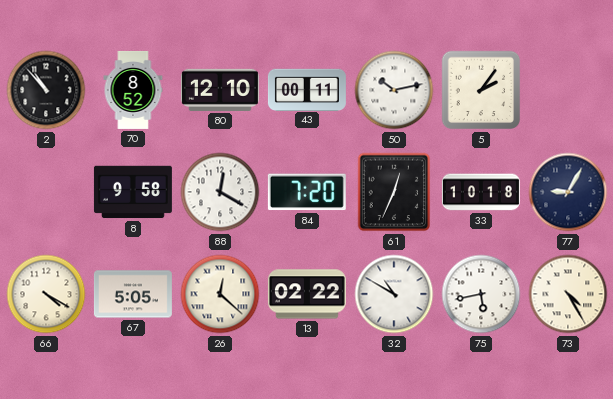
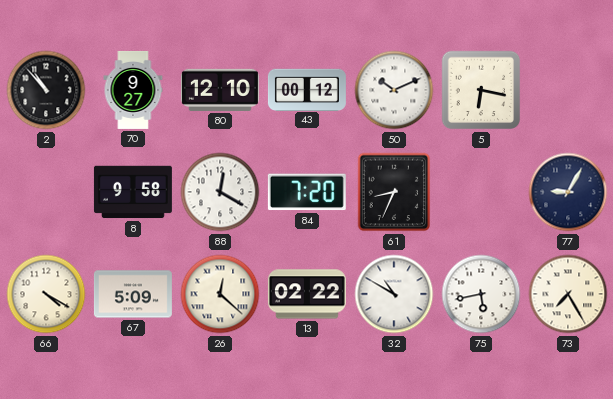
70: 8:52 -> 9:27
43: 00:11 -> 00:12
50: 10:13 -> 10:11
5: 2:06 -> 6:17
61: 12:34 -> 8:34
33: 10:18 -> none
67: 5:05 -> 5:09
73: 4:25 -> 7:25
